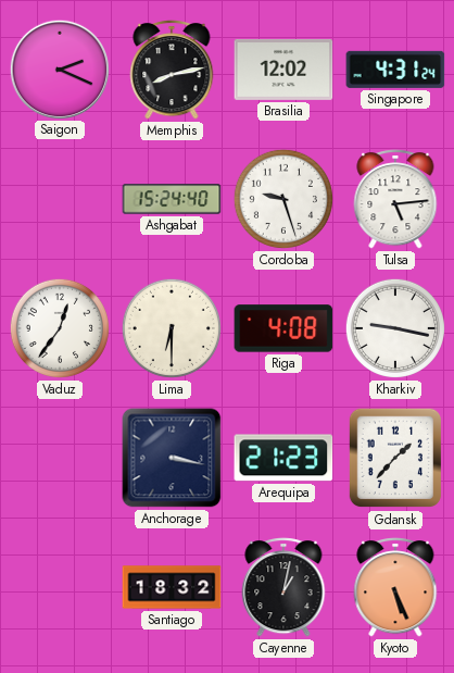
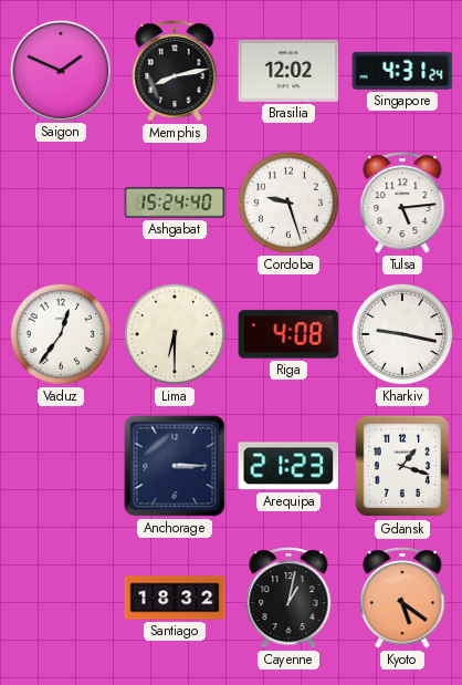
Saigon: 2:19 -> 1:49
Anchorage: 3:17 -> 3:15
Gdansk: 1:37 -> 1:18
Kyoto: 5:26 -> 5:21
